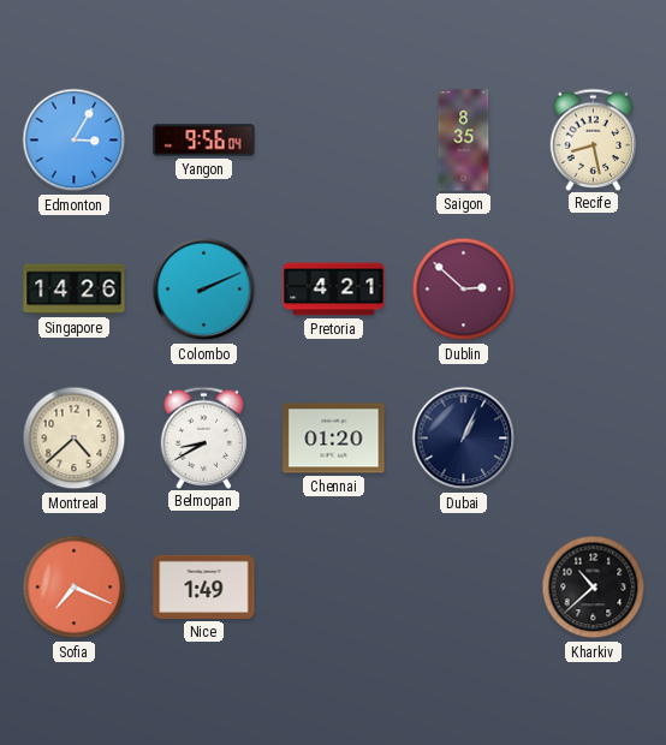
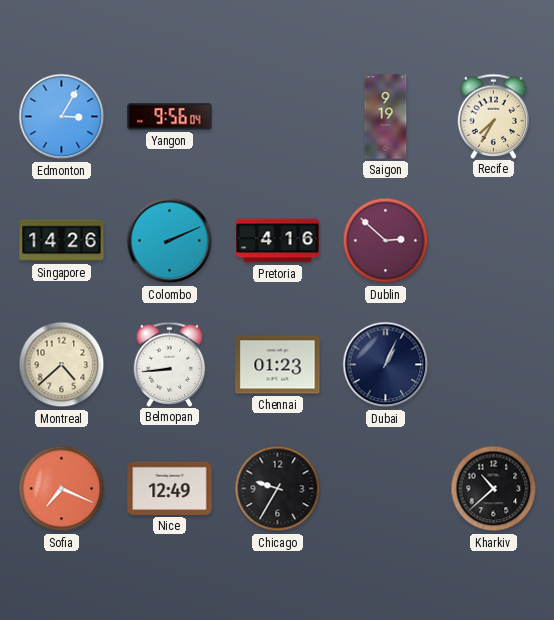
Saigon: 8:35 -> 9:19
Recife: 8:28 -> 7:35
Pretoria: 4:21 -> 4:16
Belmopan: 8:40 -> 8:44
Chennai: 01:20 -> 01:23
Nice: 1:49 -> 12:49
Chicago: none -> 9:35
